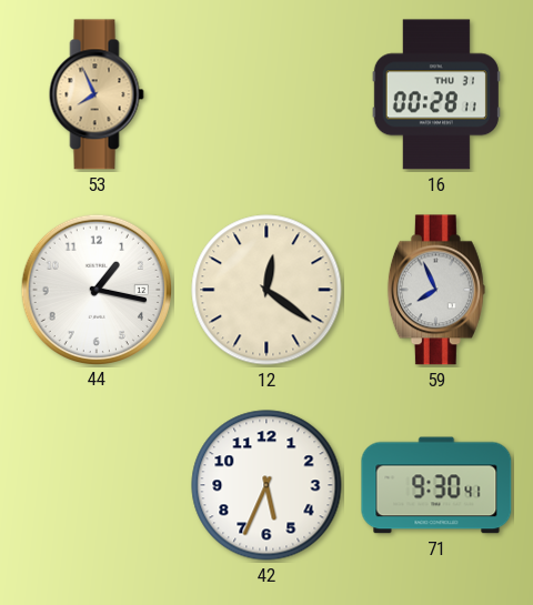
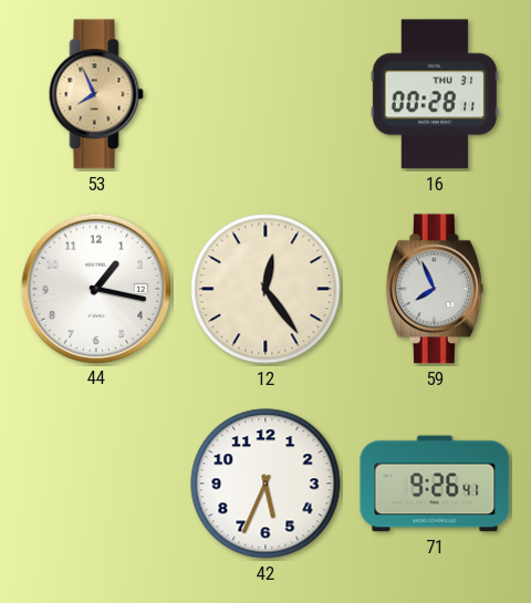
12: 12:21 -> 12:24
71: 9:30 -> 9:26
